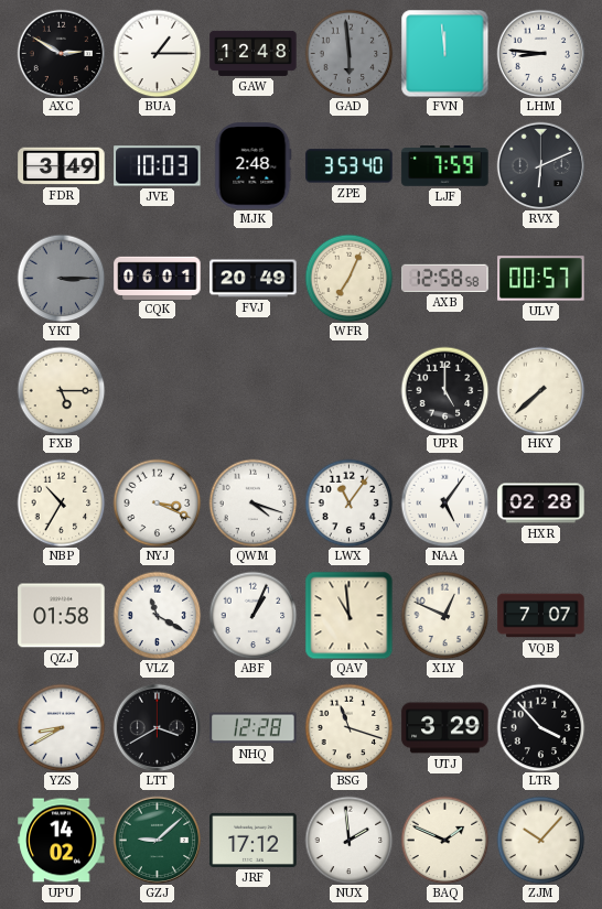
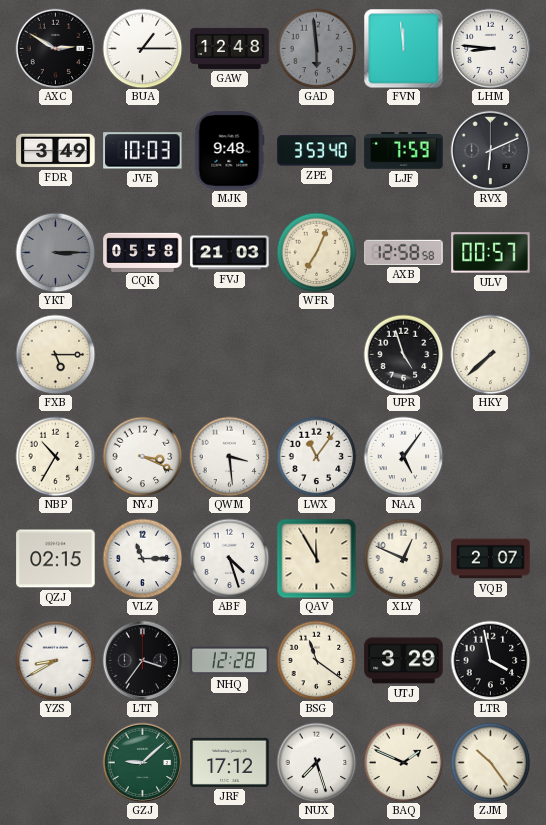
MJK: 2:48 -> 9:48
CQK: 06:01 -> 05:58
FVJ: 20:49 -> 21:03
UPR: 5:00 -> 4:57
QWM: 4:18 -> 3:29
HXR: 02:28 -> none
QZJ: 01:58 -> 02:15
VLZ: 11:20 -> 11:15
ABF: 1:04 -> 4:27
QAV: 10:59 -> 11:55
VQB: 7:07 -> 2:07
LTT: 3:40 -> 3:36
BSG: 11:18 -> 11:21
LTR: 3:53 -> 3:58
UPU: 14:02 -> none
NUX: 1:59 -> 7:27
ZJM: 10:07 -> 10:24
